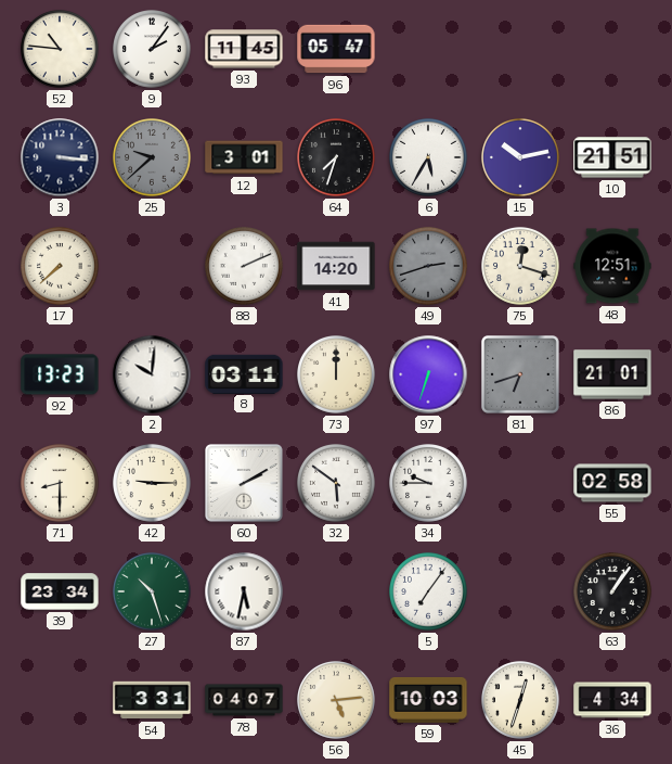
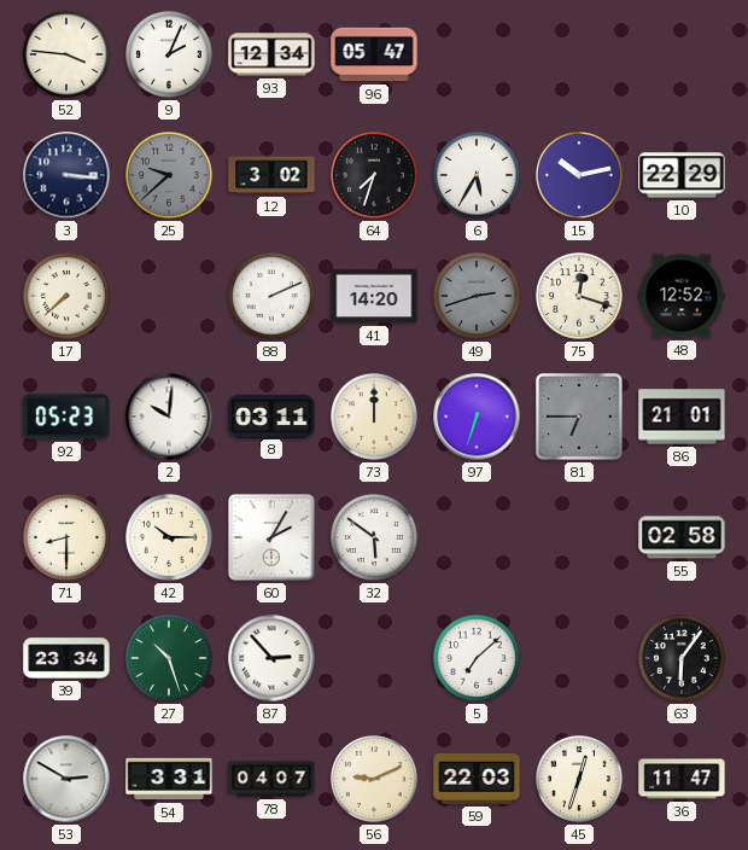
52: 10:46 -> 3:46
9: 2:06 -> 2:04
93: 11:45 -> 12:34
12: 3:01 -> 3:02
10: 21:51 -> 22:29
48: 12:51 -> 12:52
92: 13:23 -> 05:23
81: 6:42 -> 6:45
42: 9:15 -> 10:15
60: 2:10 -> 2:05
34: 9:45 -> none
87: 5:32 -> 2:53
5: 7:06 -> 7:08
63: 1:06 -> 6:06
53: none -> 2:50
56: 5:14 -> 9:11
59: 10:03 -> 22:03
36: 4:34 -> 11:47
